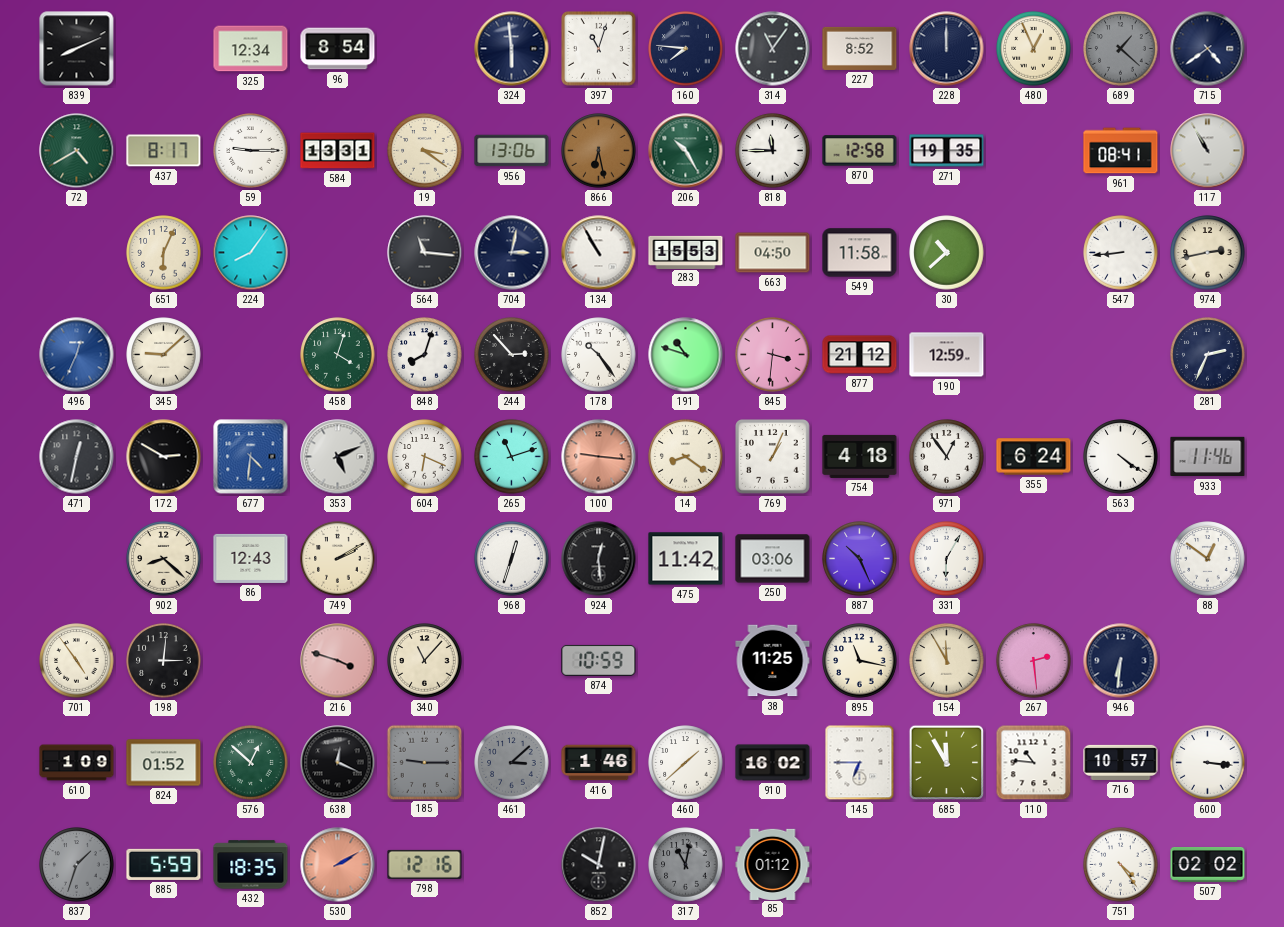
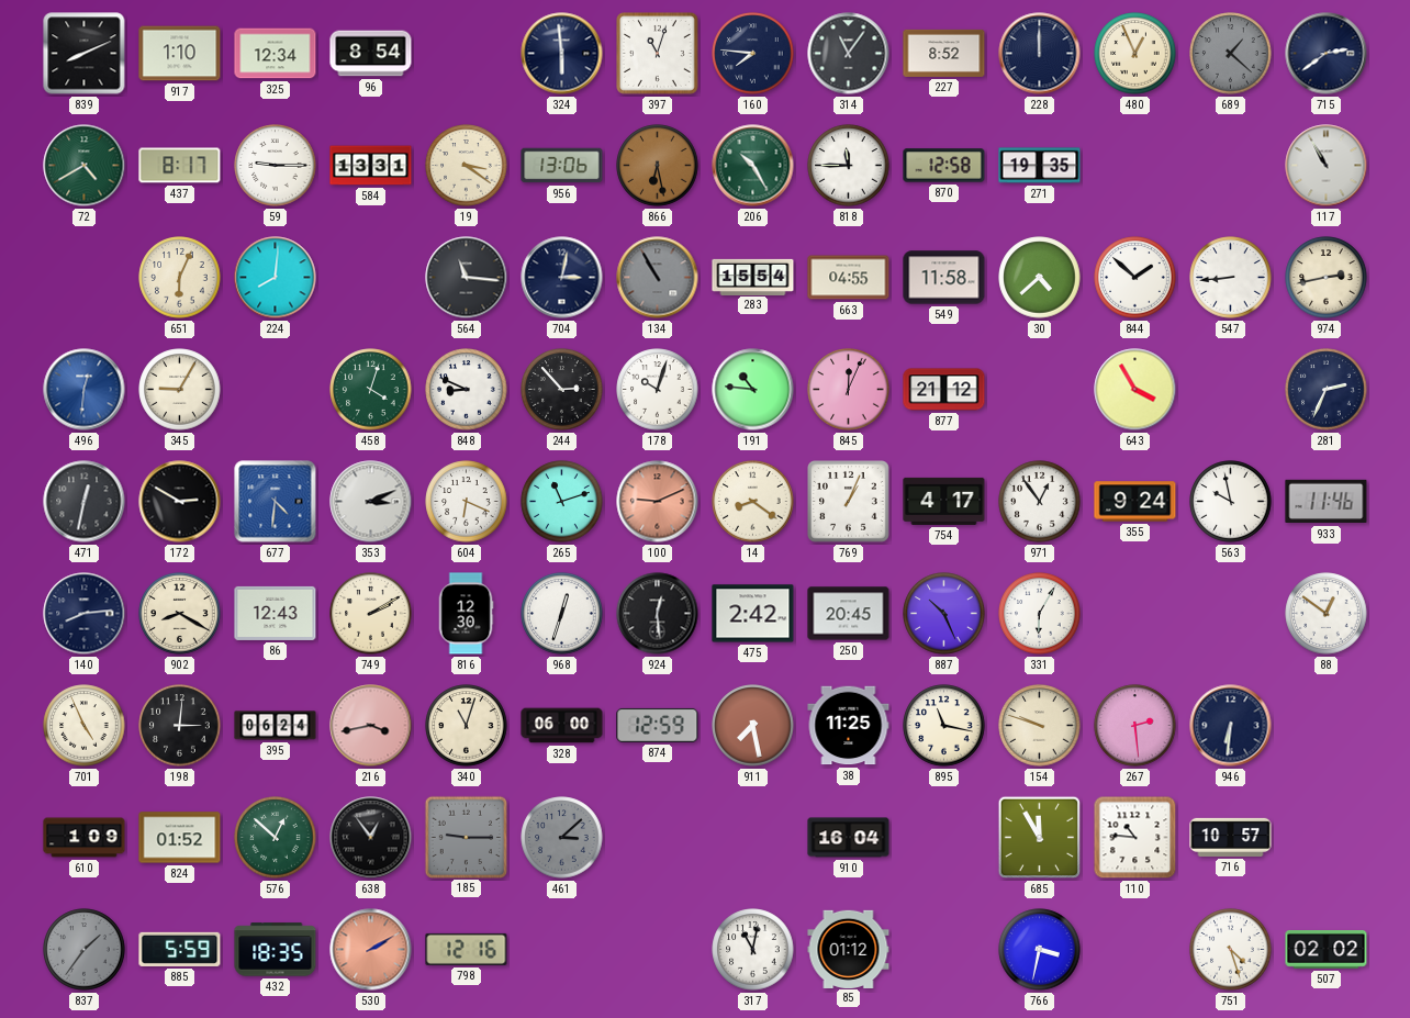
917: none -> 1:10
715: 4:39 -> 2:39
961: 08:41 -> none
224: 8:06 -> 8:01
134 dial: white -> grey
283: 15:53 -> 15:54
663: 04:50 -> 04:55
30: 10:38 -> 4:38
844: none -> 1:52
496: 12:34 -> 12:31
345: 9:08 -> 9:05
848: 8:03 -> 8:49
178: 10:24 -> 10:03
191: 10:48 -> 10:46
845: 3:31 -> 12:04
190: 12:59 -> none
643: none -> 3:55
353: 5:11 -> 3:11
100: 9:16 -> 9:11
754: 4:18 -> 4:17
355: 6:24 -> 9:24
563: 4:21 -> 9:58
140: none -> 8:14
902: 8:22 -> 8:20
816: none -> 12:30
475: 11:42 -> 2:42
250: 03:06 -> 20:45
701: 4:54 -> 4:56
395: none -> 06:24
216: 3:48 -> 3:43
340: 11:07 -> 11:03
328: none -> 06:00
874: 10:59 -> 12:59
911: none -> 7:28
154: 11:55 -> 9:48
638: 12:19 -> 12:54
416: 1:46 -> none
460: 1:38 -> none
910: 16:02 -> 16:04
145: 6:45 -> none
600: 3:16 -> none
837: 1:33 -> 1:36
852: 10:02 -> none
317 dial: grey -> white
766: none -> 3:32
751: 4:24 -> 4:27
